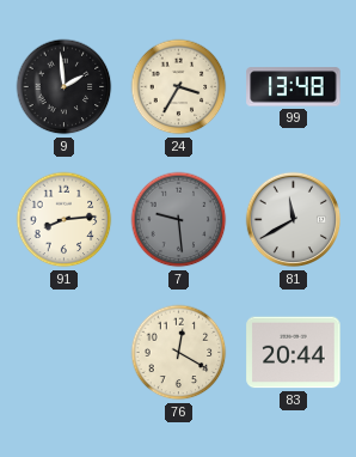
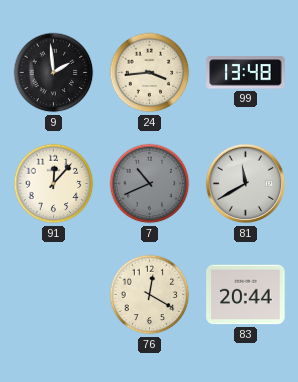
24: 3:35 -> 3:44
91: 8:14 -> 12:07
7: 9:29 -> 10:41
